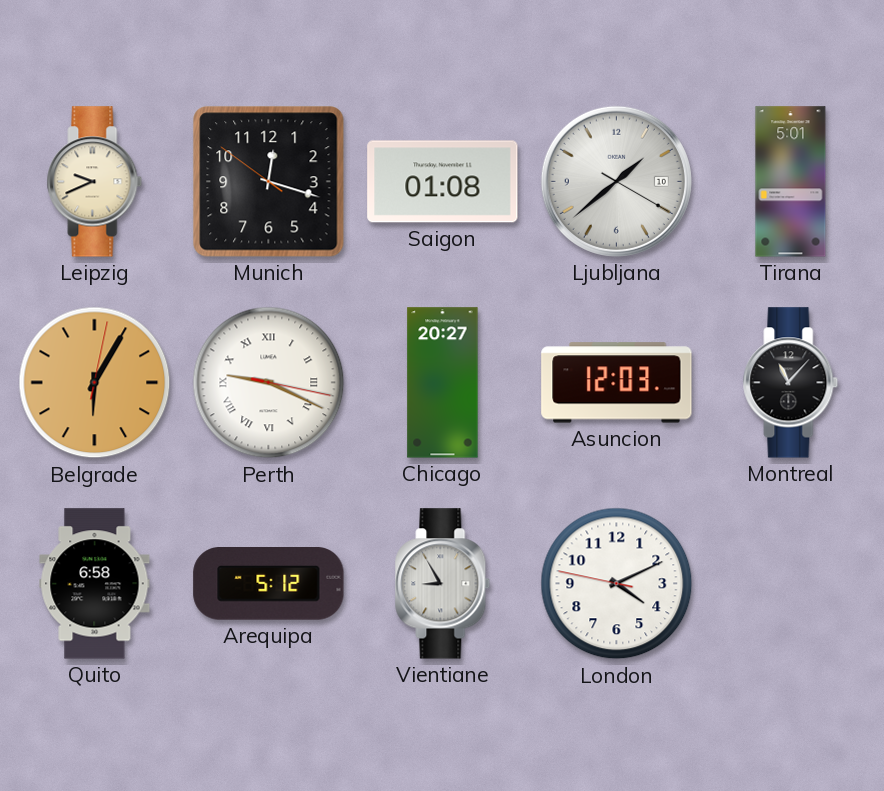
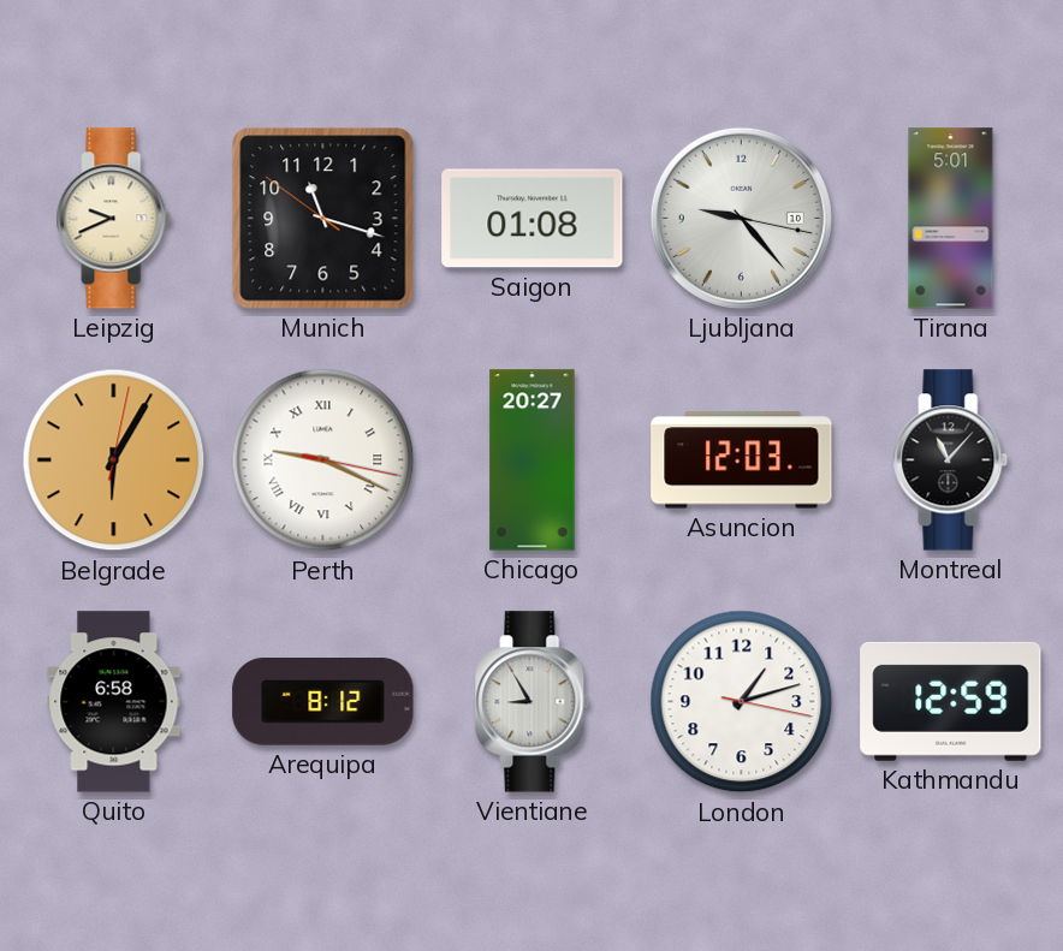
Munich: 12:17 -> 11:17
Ljubljana: 1:38 -> 9:23
Arequipa: 5:12 -> 8:12
London: 4:10 -> 1:12
Kathmandu: none -> 12:59
